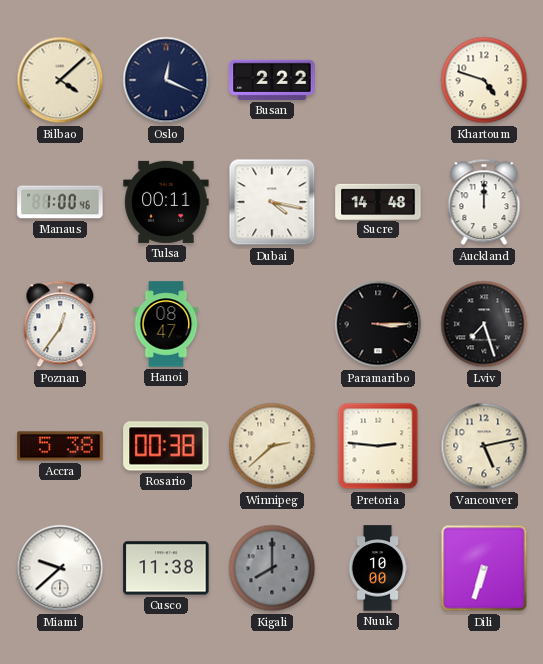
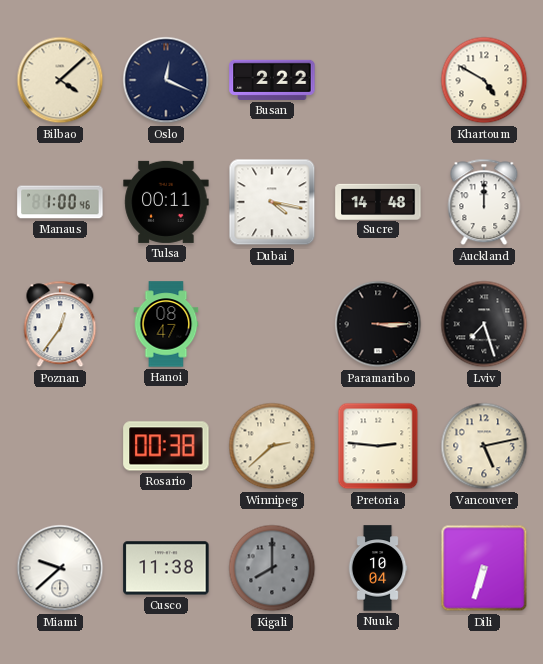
Khartoum: 4:48 -> 4:50
Accra: 5:38 -> none
Nuuk: 10:00 -> 10:04
